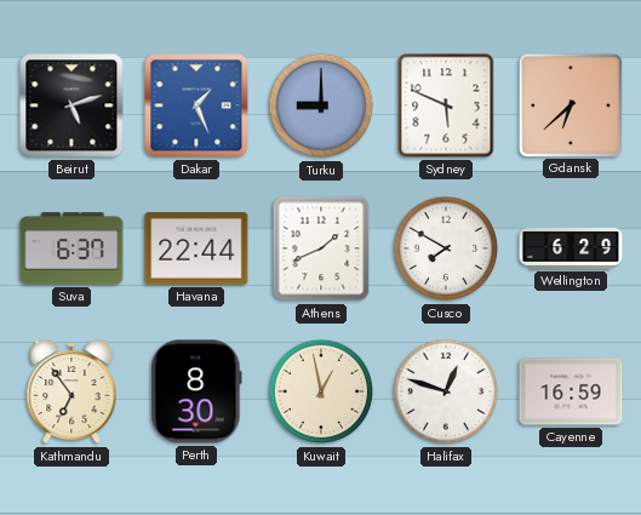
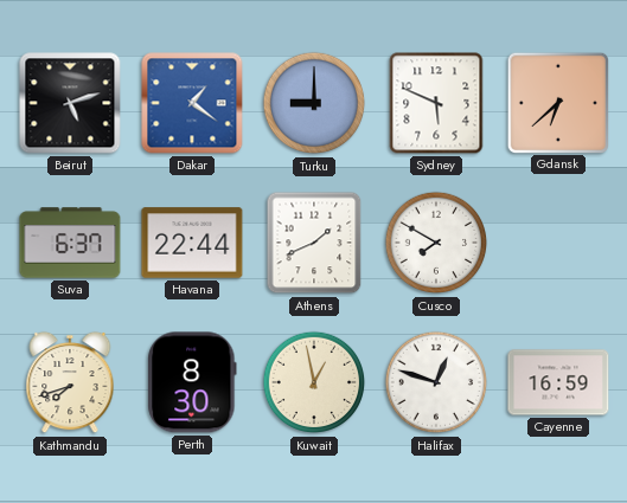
Dakar: 1:26 -> 1:21
Wellington: 6:29 -> none
Kathmandu: 6:54 -> 7:42
